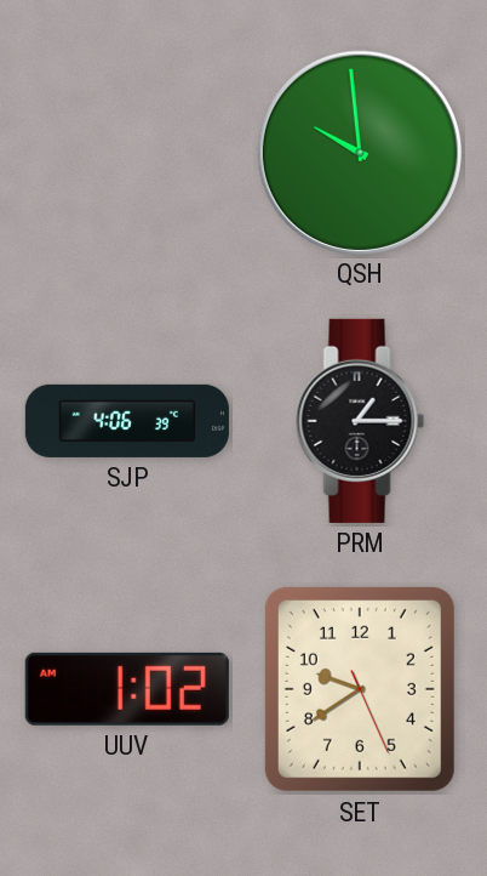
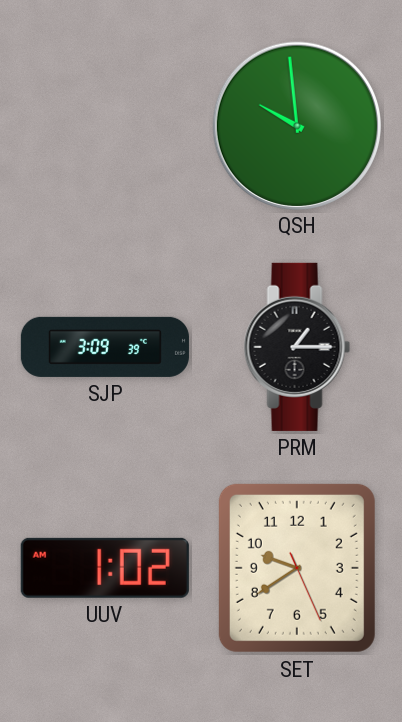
SJP: 4:06 -> 3:09
